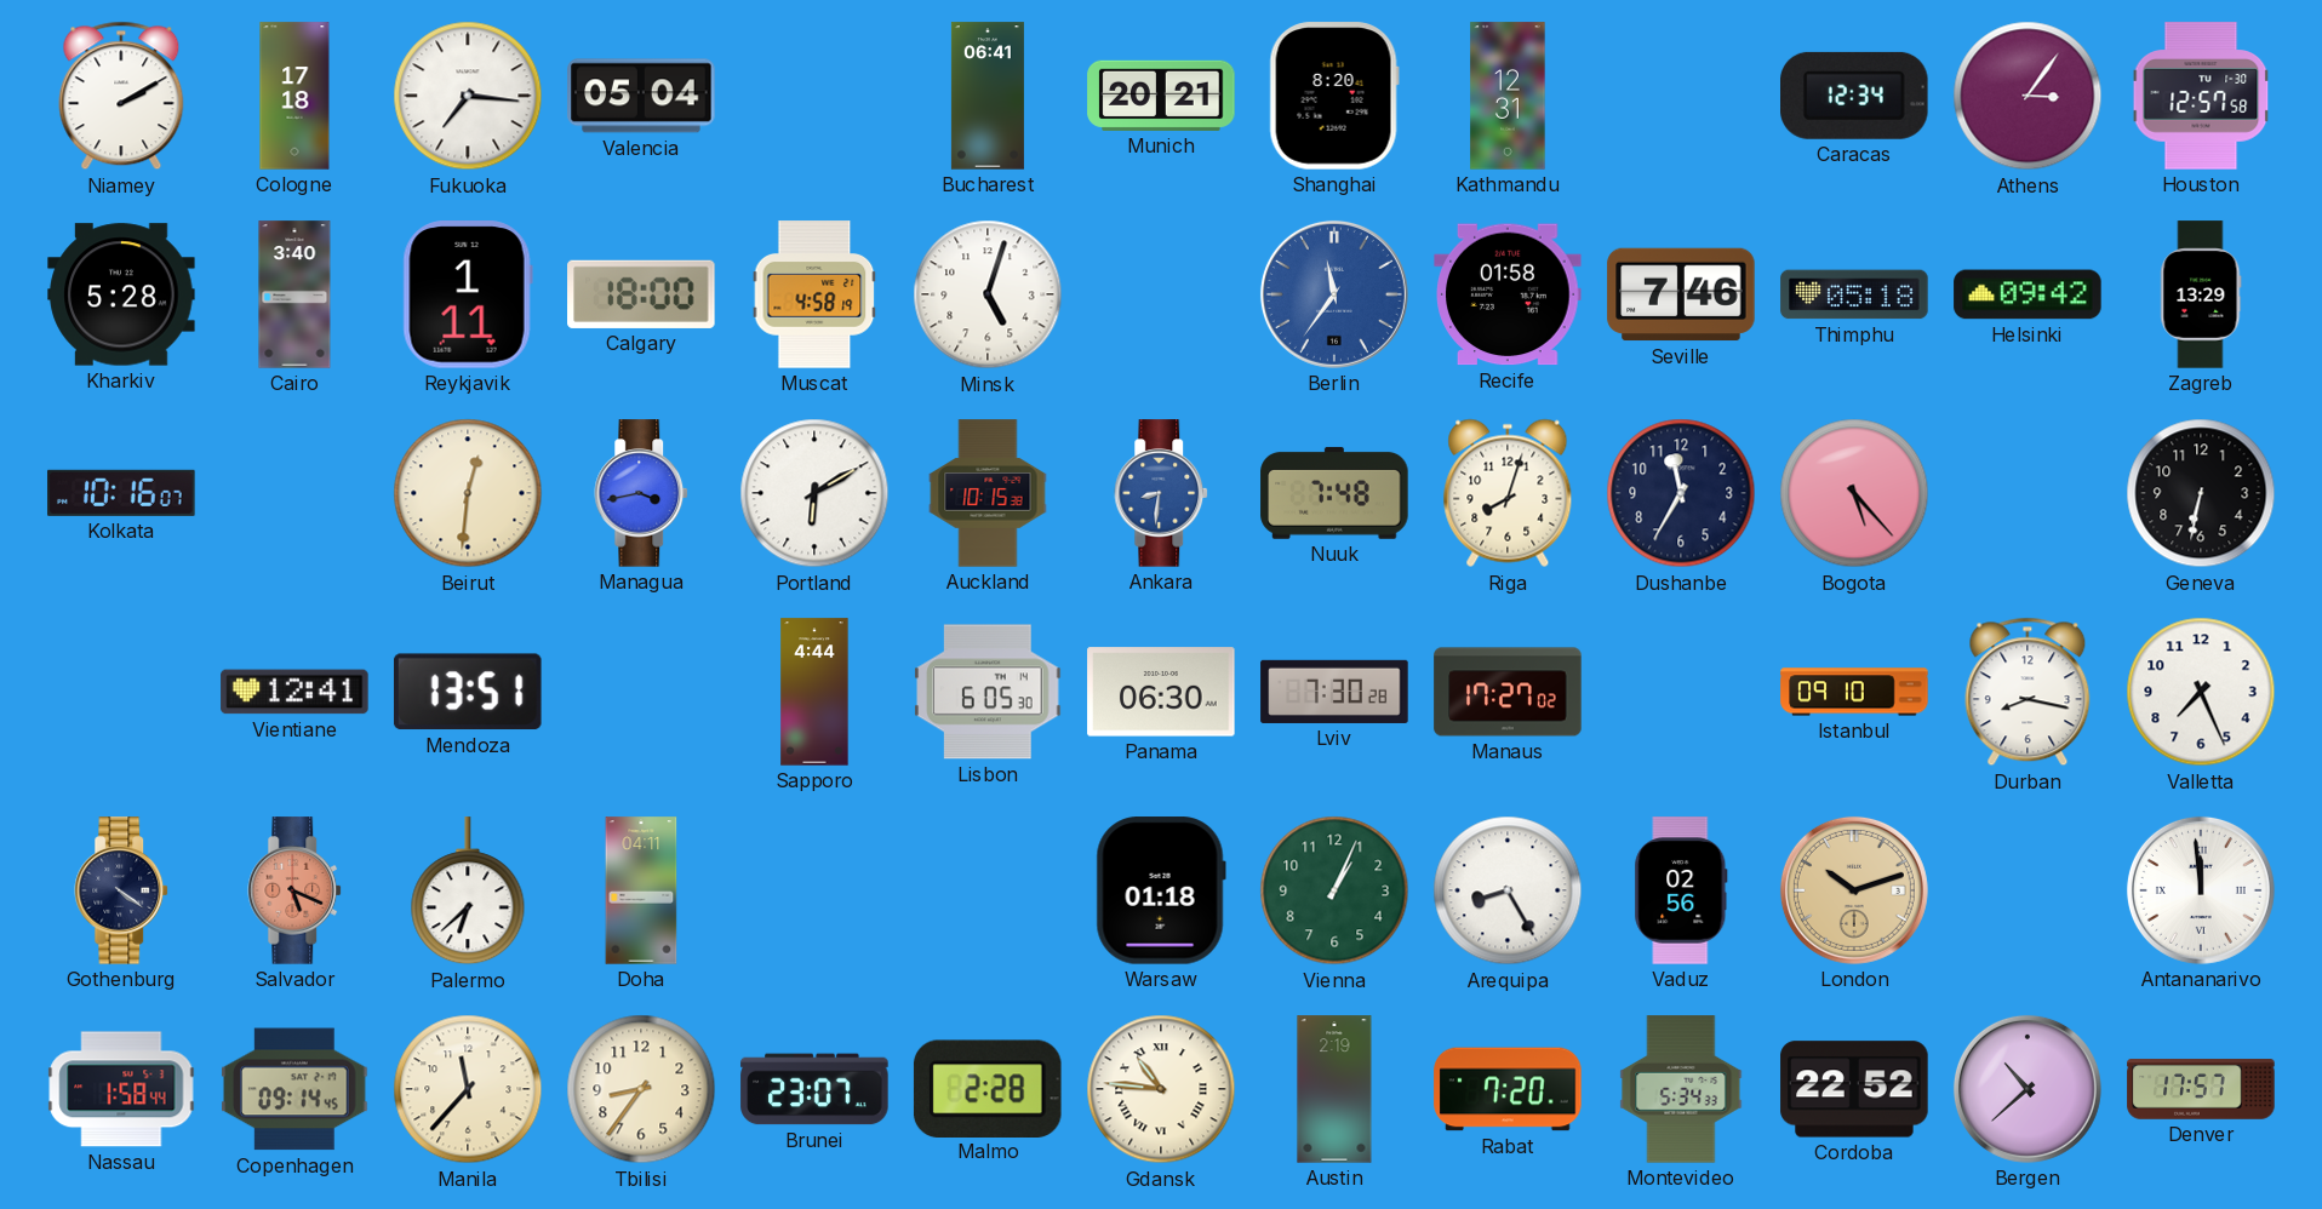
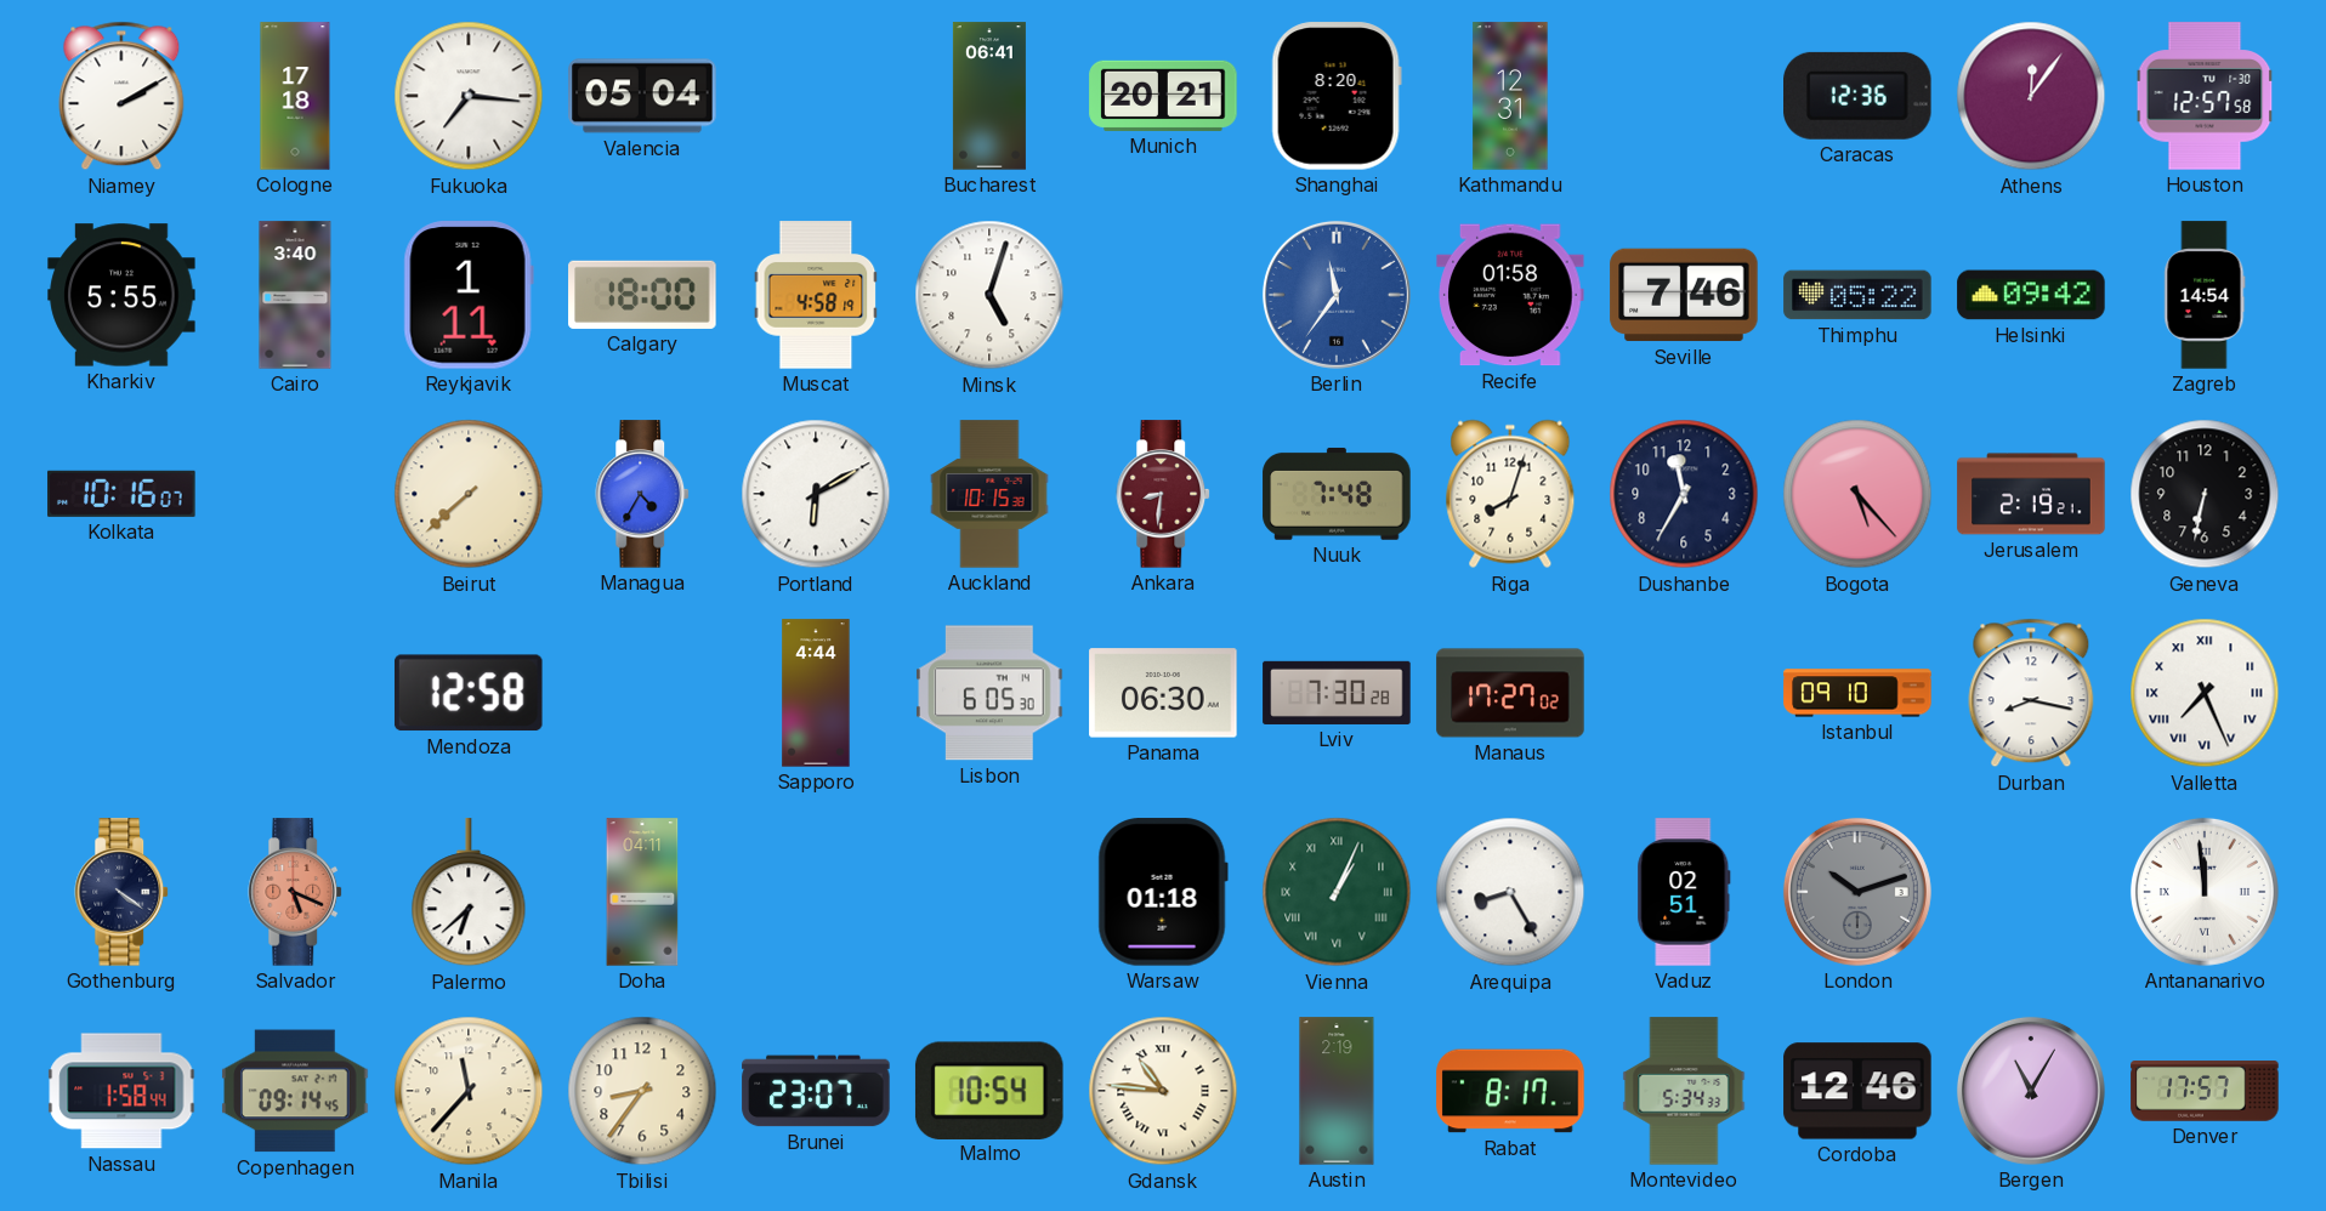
Caracas: 12:34 -> 12:36
Athens: 3:06 -> 12:06
Kharkiv: 5:28 -> 5:55
Thimphu: 05:18 -> 05:22
Zagreb: 13:29 -> 14:54
Beirut: 12:31 -> 7:38
Managua: 3:43 -> 4:35
Ankara dial: blue -> burgundy
Jerusalem: none -> 2:19
Vientiane: 12:41 -> none
Mendoza: 13:51 -> 12:58
Valletta numerals: Arabic -> Roman
Vienna numerals: Arabic -> Roman
Vaduz: 02:56 -> 02:51
London dial: champagne -> grey
Malmo: 2:28 -> 10:54
Rabat: 7:20 -> 8:17
Cordoba: 22:52 -> 12:46
Bergen: 10:38 -> 11:05
